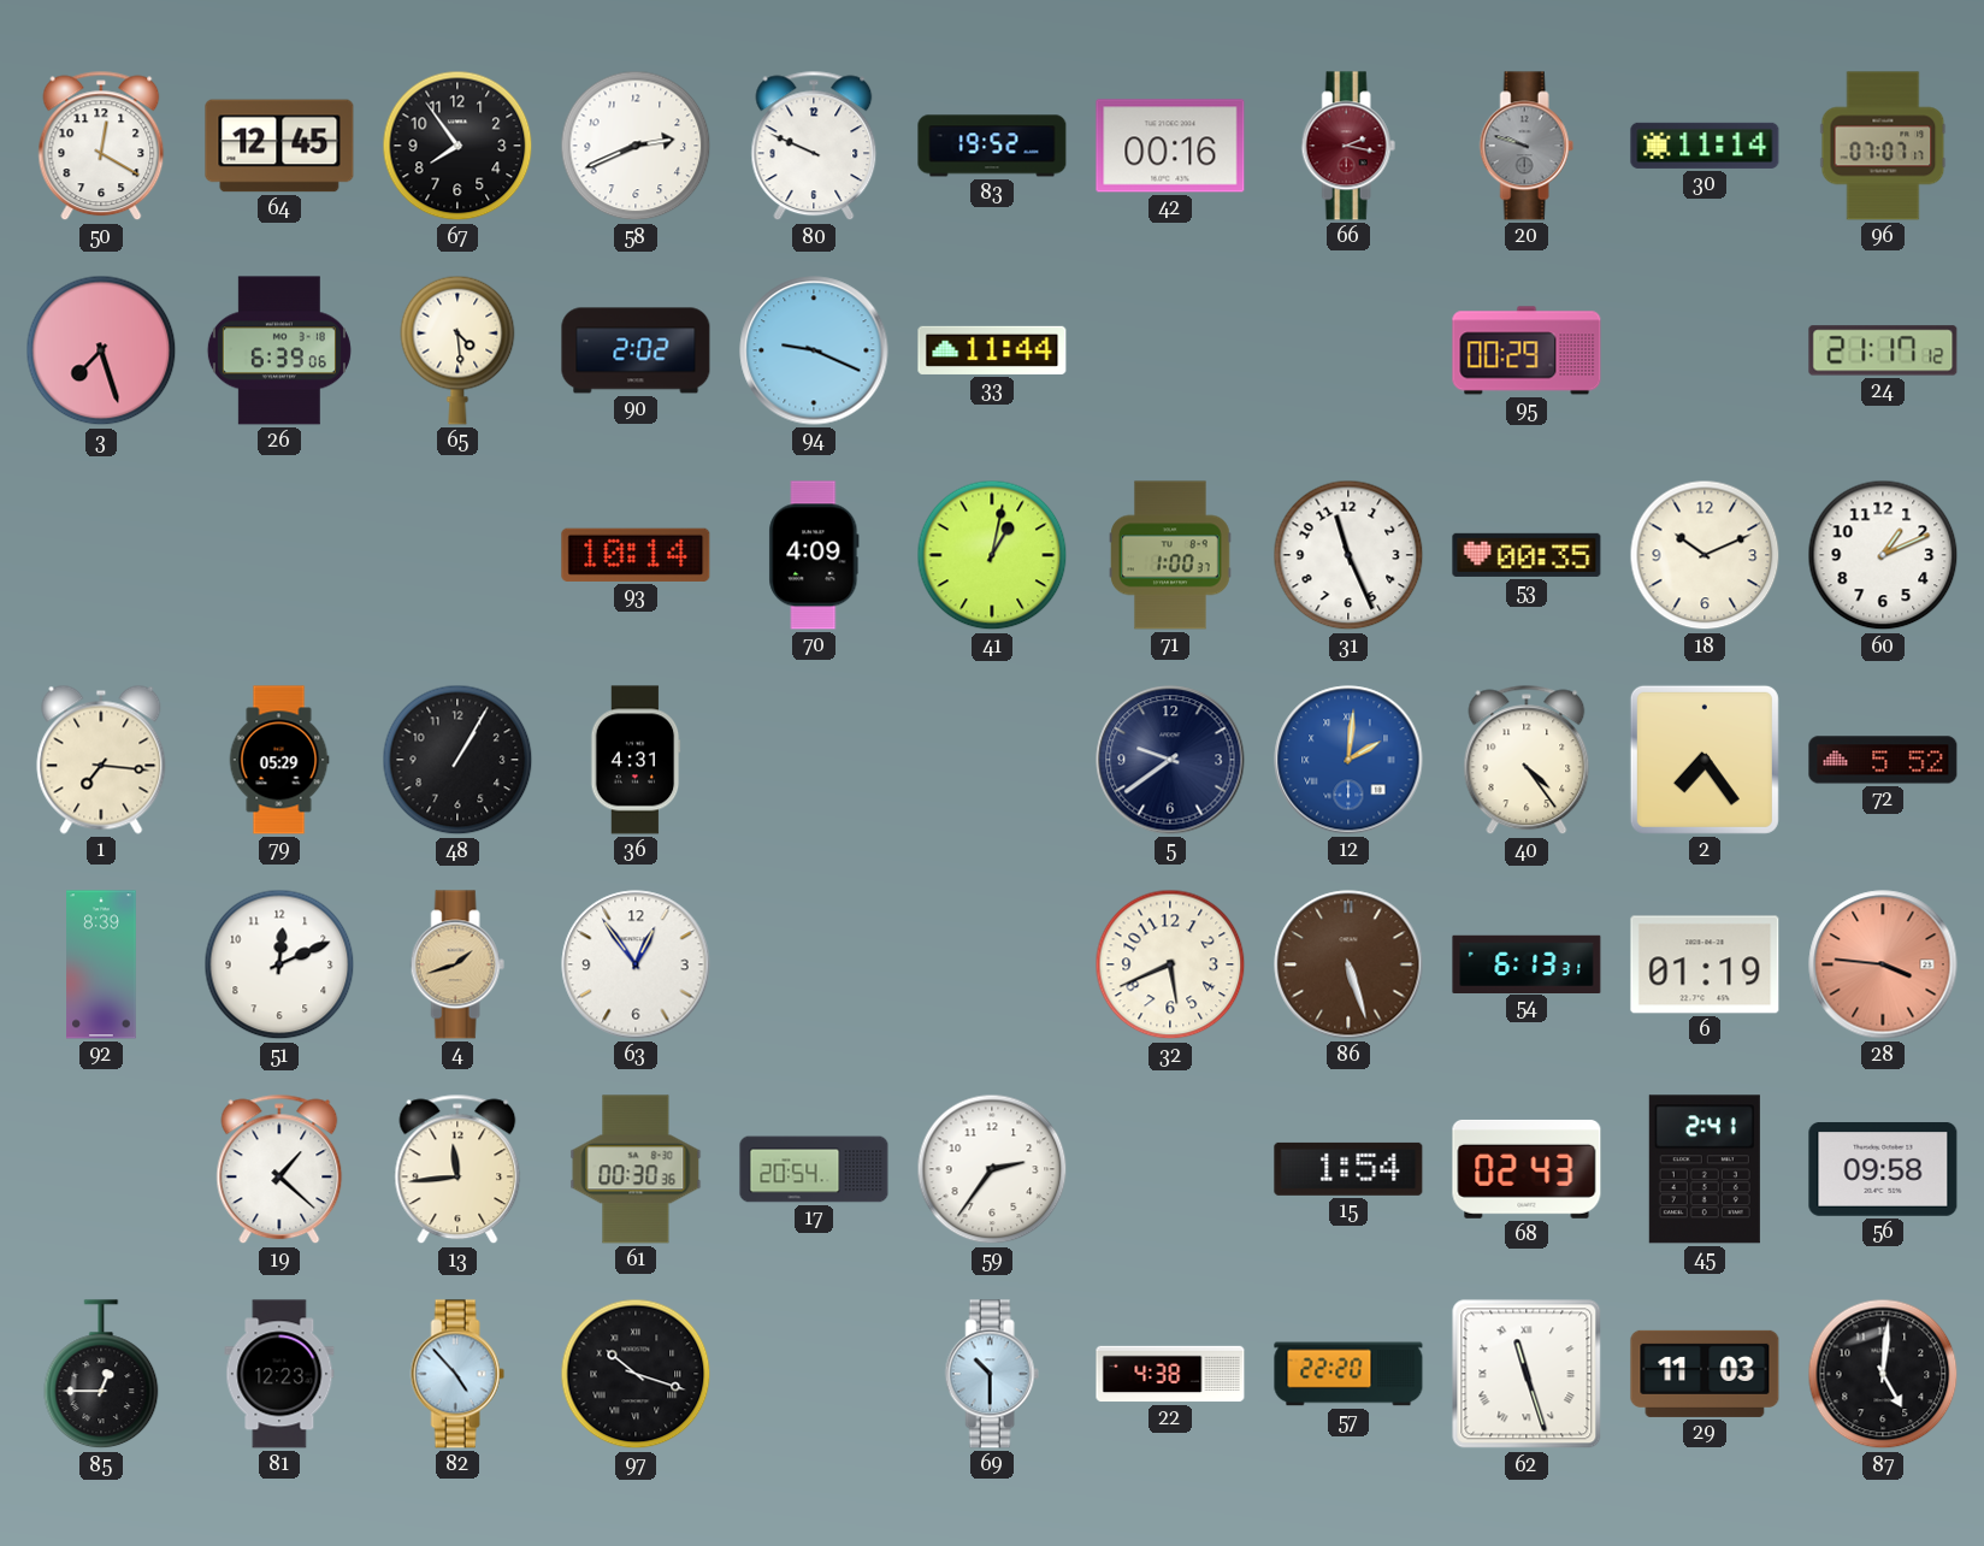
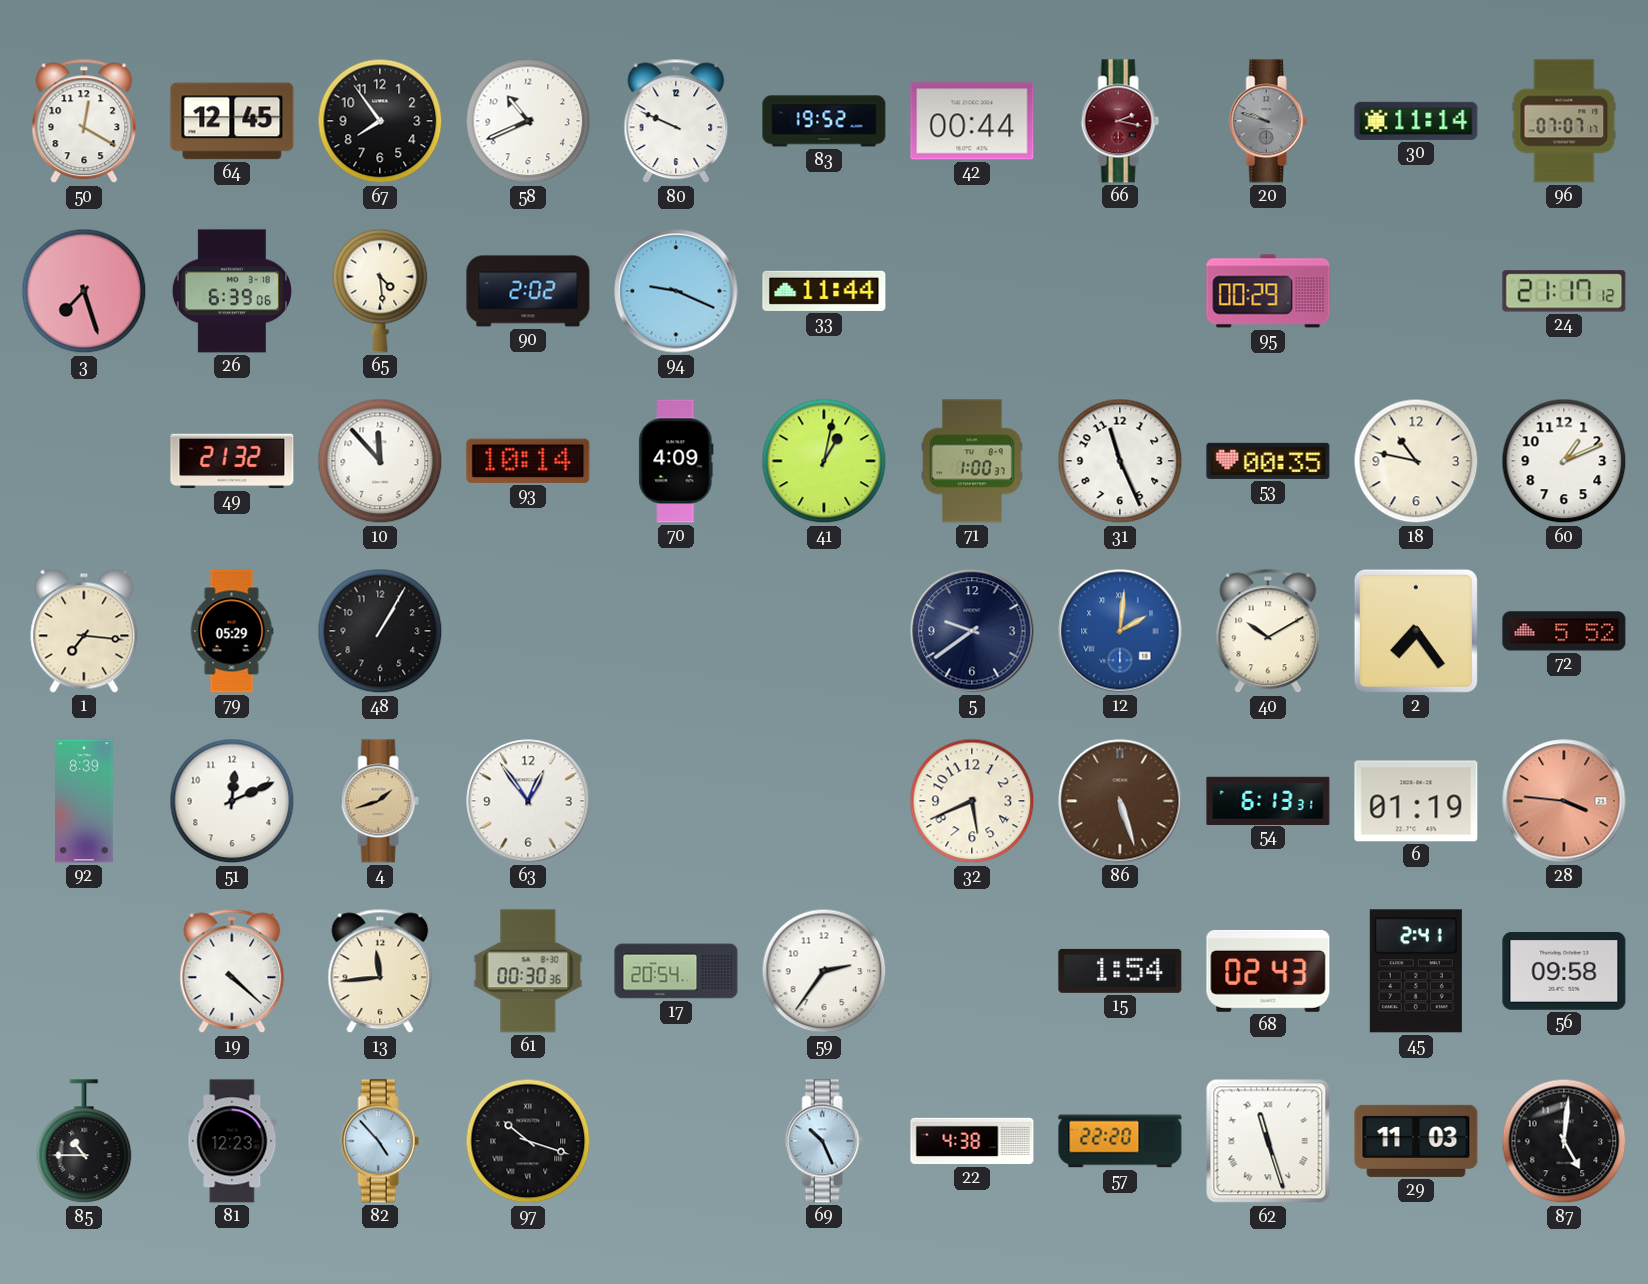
58: 2:41 -> 10:41
42: 00:16 -> 00:44
49: none -> 21:32
10: none -> 11:53
18: 10:11 -> 10:47
36: 4:31 -> none
40: 4:24 -> 10:10
19: 1:22 -> 4:22
85: 12:45 -> 10:45
69: 10:30 -> 10:26
